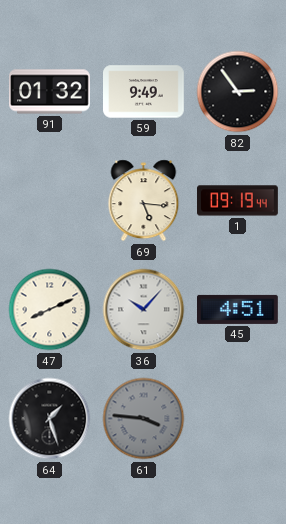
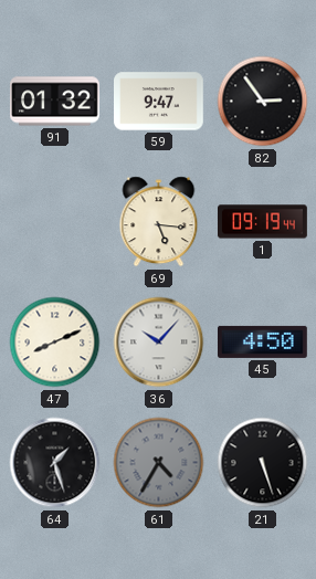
59: 9:49 -> 9:47
45: 4:51 -> 4:50
61: 3:46 -> 4:35
21: none -> 5:27
